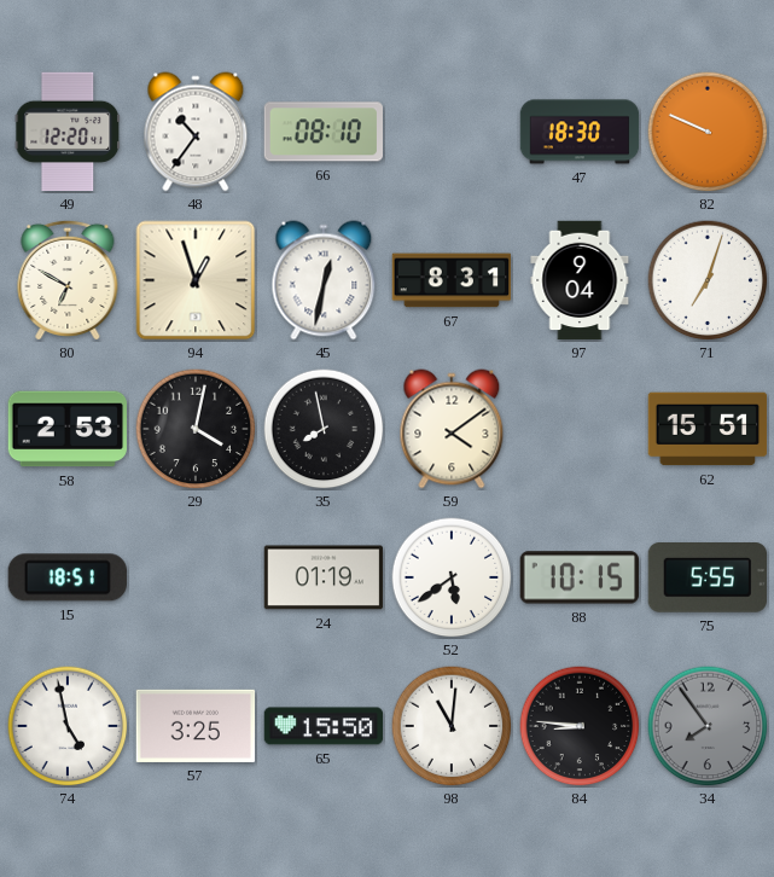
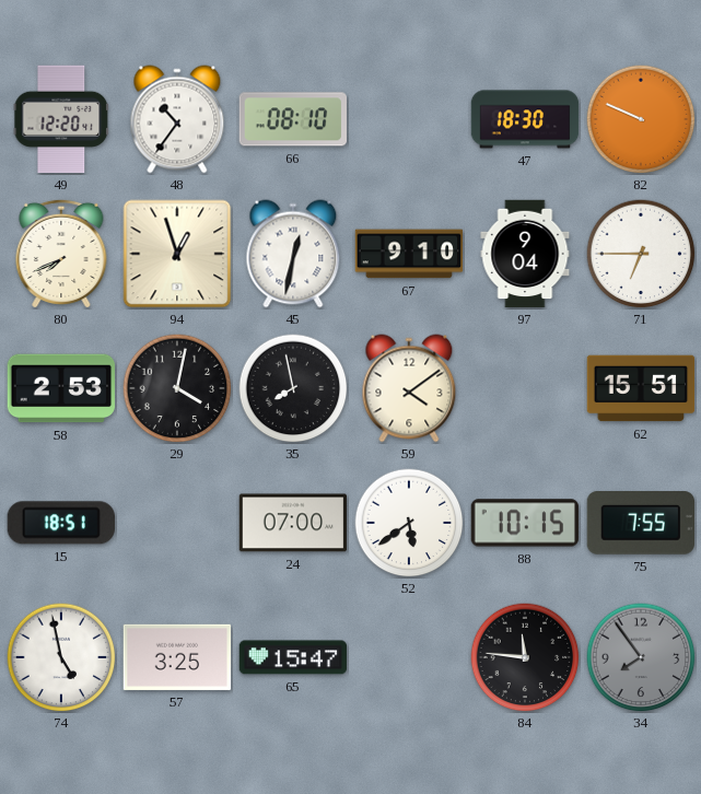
80: 6:50 -> 7:41
67: 8:31 -> 9:10
71: 7:03 -> 6:45
24: 01:19 -> 07:00
75: 5:55 -> 7:55
65: 15:50 -> 15:47
98: 11:01 -> none
84: 8:46 -> 11:46
